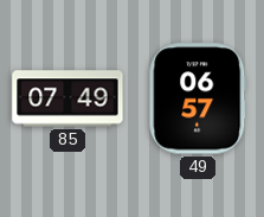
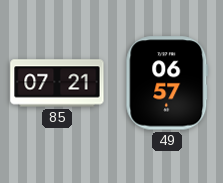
85: 07:49 -> 07:21
